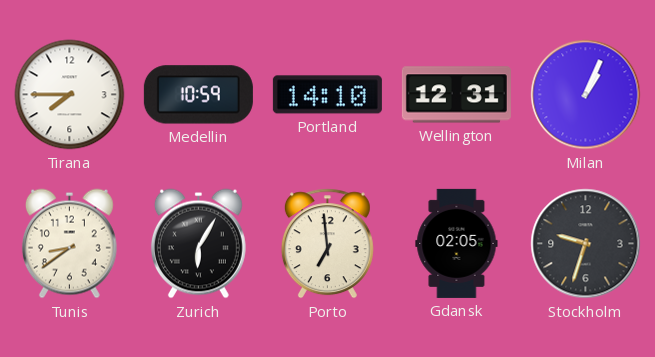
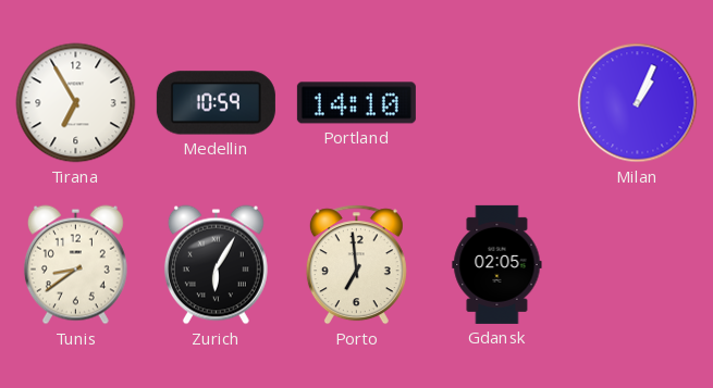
Tirana: 7:45 -> 6:55
Wellington: 12:31 -> none
Stockholm: 9:33 -> none
